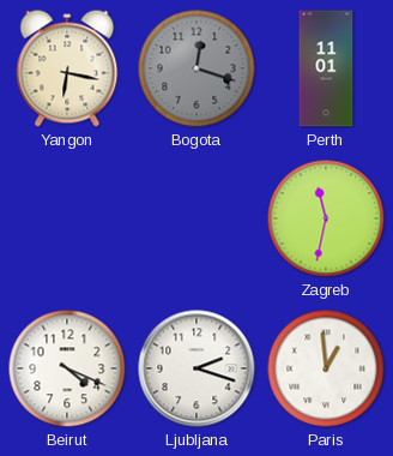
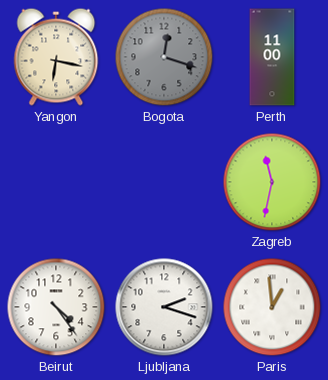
Perth: 11:01 -> 11:00
Beirut: 4:19 -> 4:24
